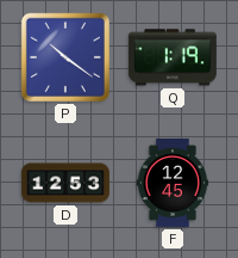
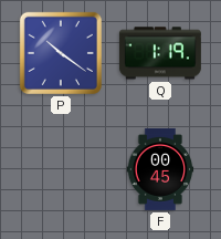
D: 12:53 -> none
F: 12:45 -> 00:45
